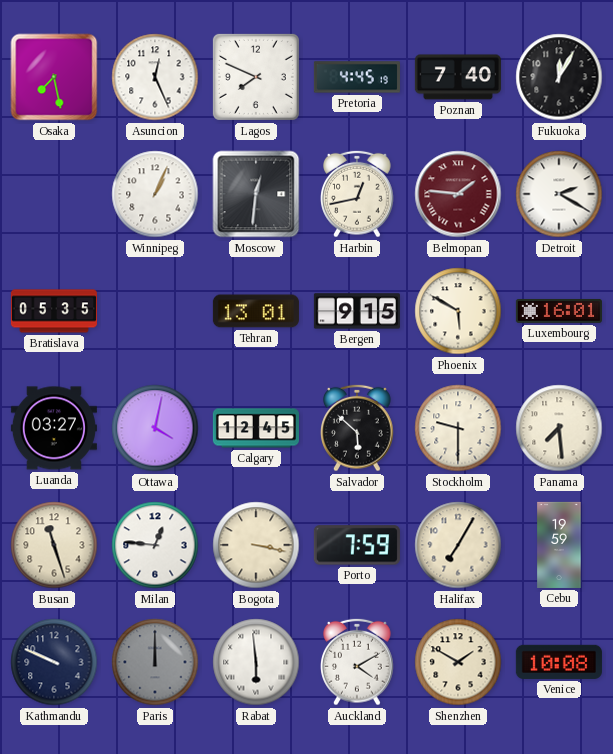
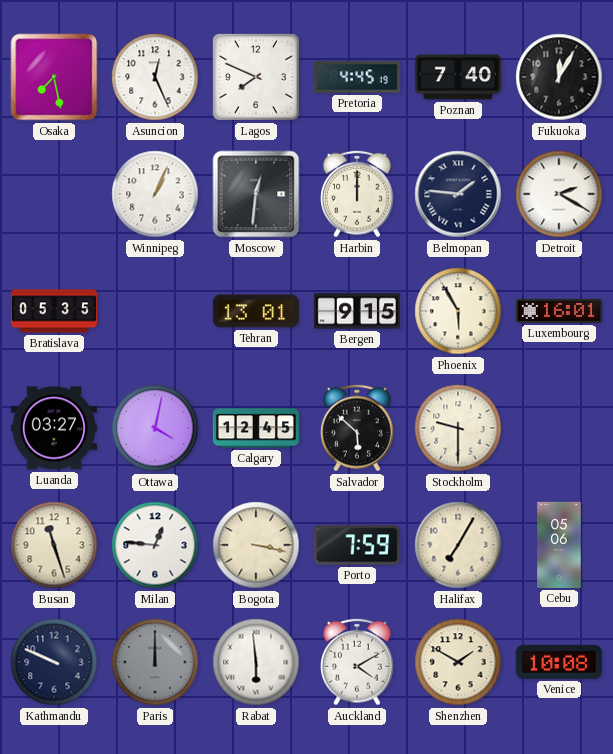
Harbin: 12:43 -> 12:00
Belmopan dial: burgundy -> navy
Phoenix: 5:50 -> 5:55
Panama: 7:29 -> none
Cebu: 19:59 -> 05:06
